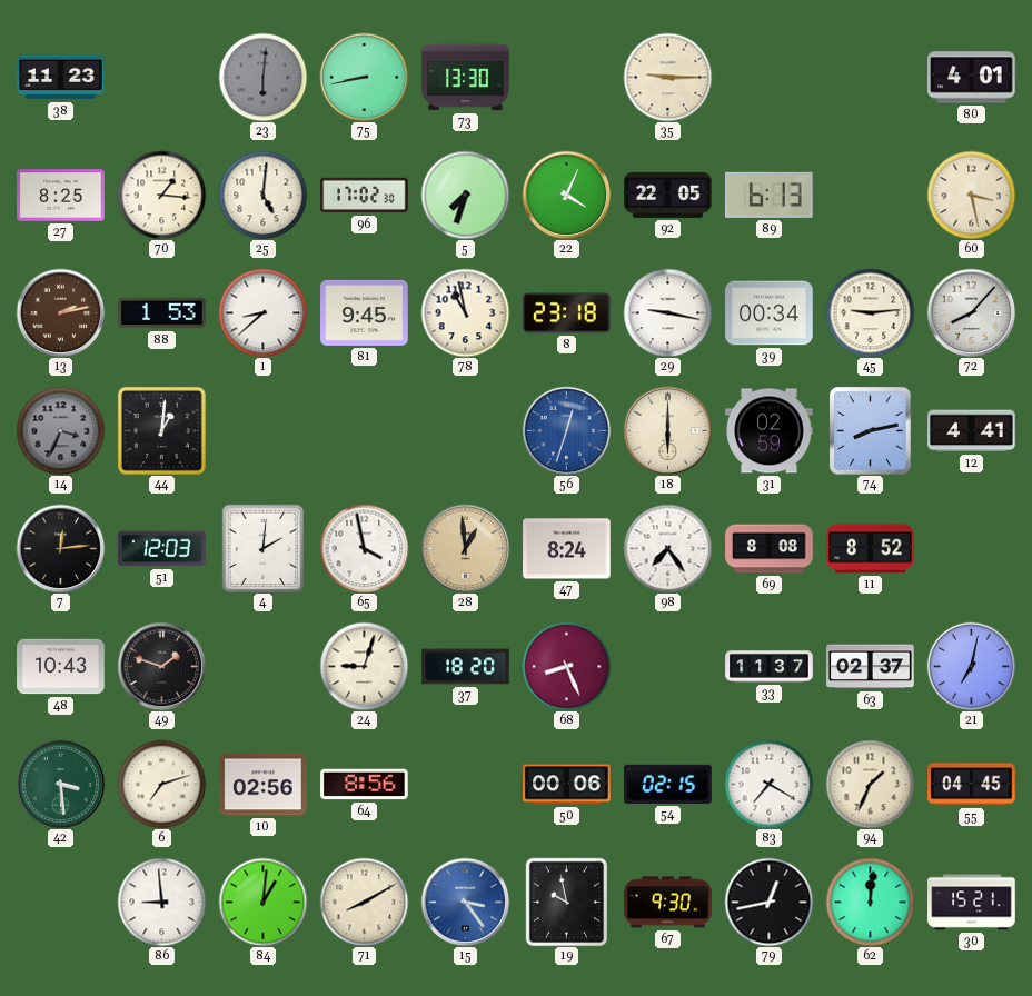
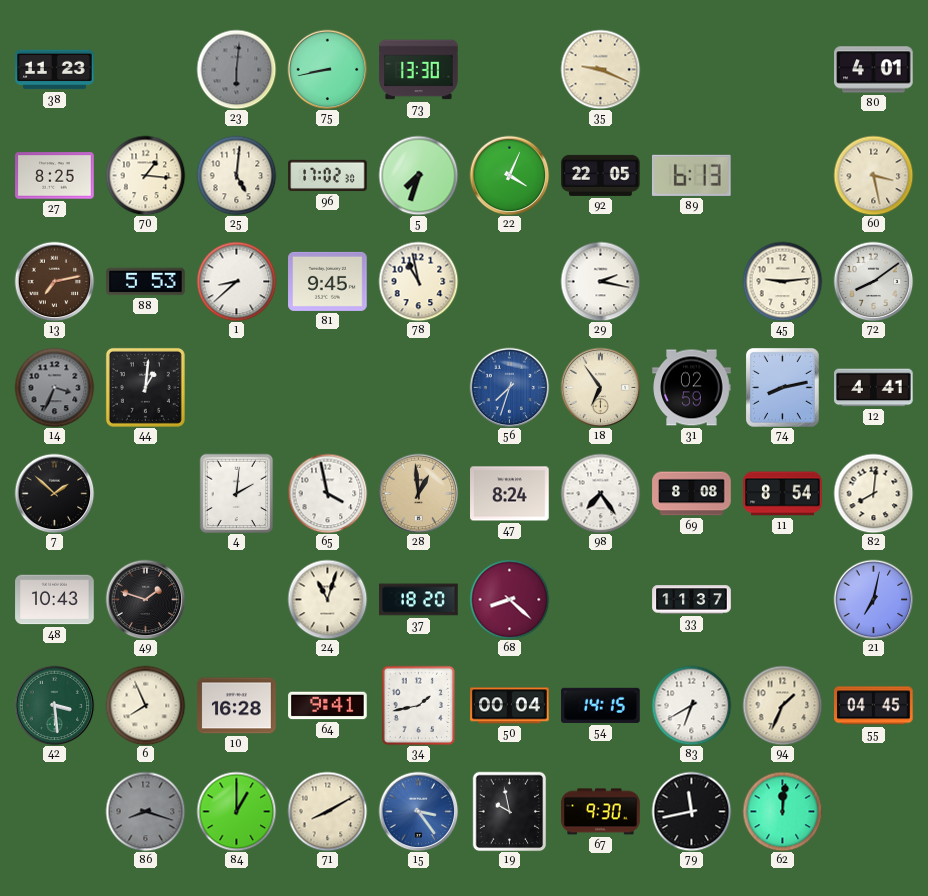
35: 9:15 -> 9:19
13: 2:13 -> 7:13
88: 1:53 -> 5:53
8: 23:18 -> none
29: 9:17 -> 2:17
39: 00:34 -> none
72: 8:07 -> 8:09
56: 12:33 -> 7:33
18: 6:00 -> 6:54
7: 12:14 -> 1:52
51: 12:03 -> none
11: 8:52 -> 8:54
82: none -> 8:01
24: 9:03 -> 11:03
68: 8:26 -> 8:22
63: 02:37 -> none
6: 7:12 -> 7:56
10: 02:56 -> 16:28
64: 8:56 -> 9:41
34: none -> 1:43
50: 00:06 -> 00:04
54: 02:15 -> 14:15
83: 7:20 -> 6:40
86: 8:59 -> 8:18
86 dial: white -> grey
84: 1:01 -> 1:00
79: 12:43 -> 11:43
30: 15:21 -> none
